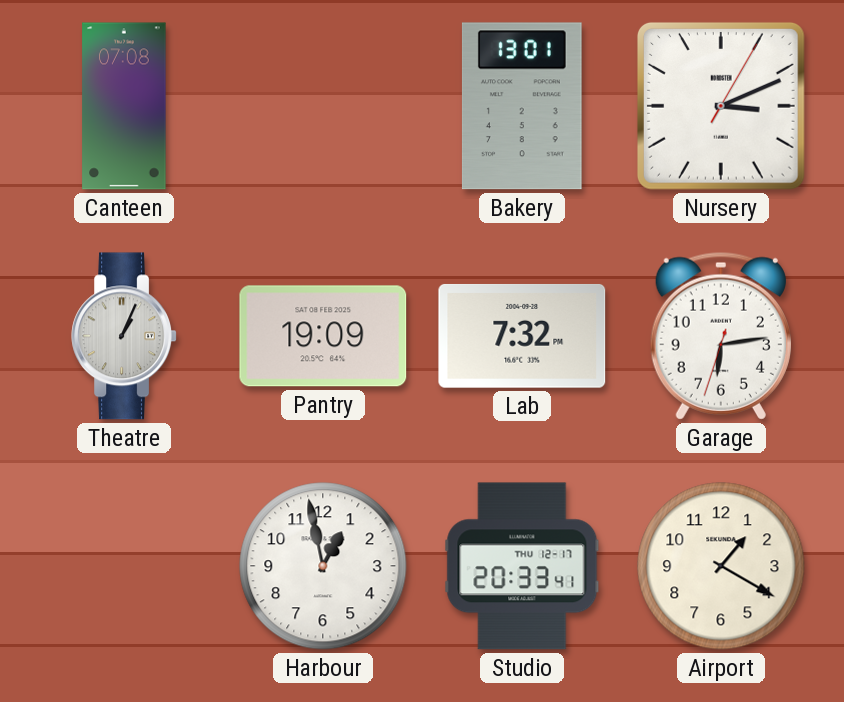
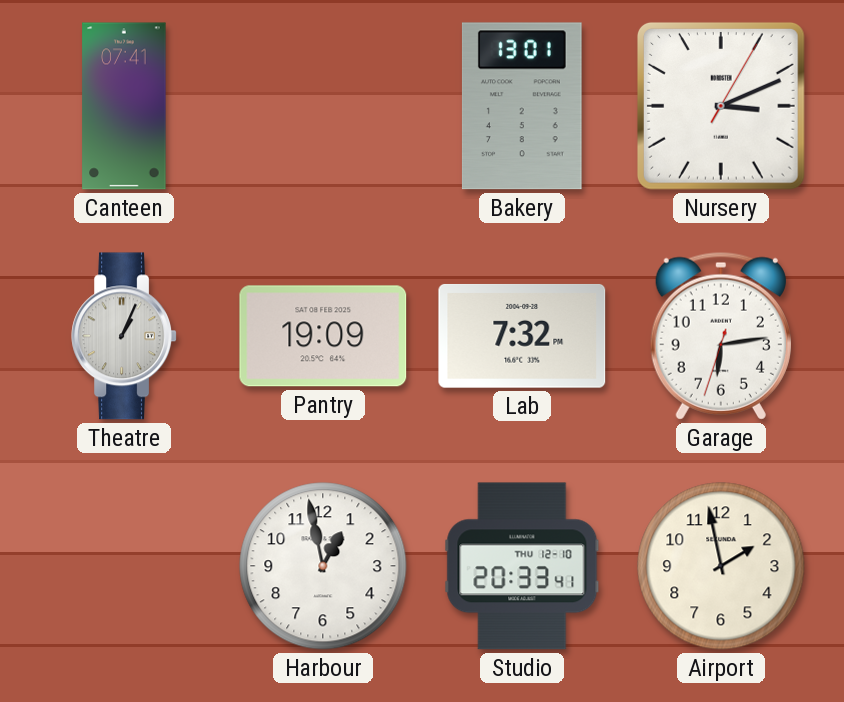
Canteen: 07:08 -> 07:41
Studio date: THU 12-17 -> THU 12-10
Airport: 1:20 -> 1:58
